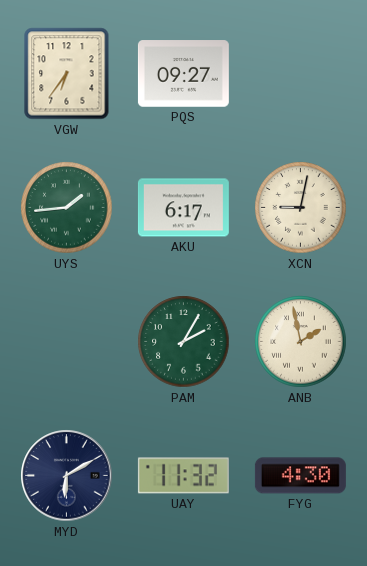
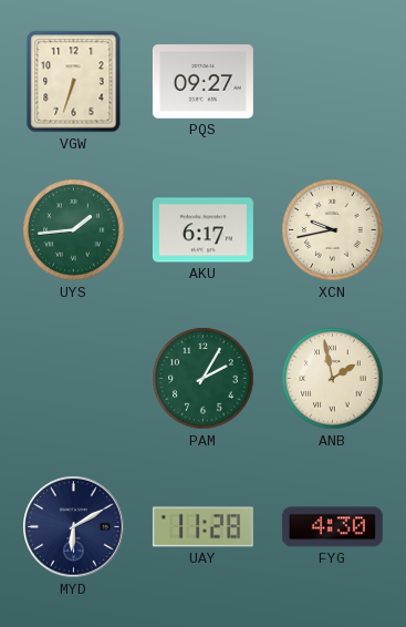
VGW: 6:36 -> 6:33
XCN: 9:02 -> 9:43
UAY: 11:32 -> 11:28
